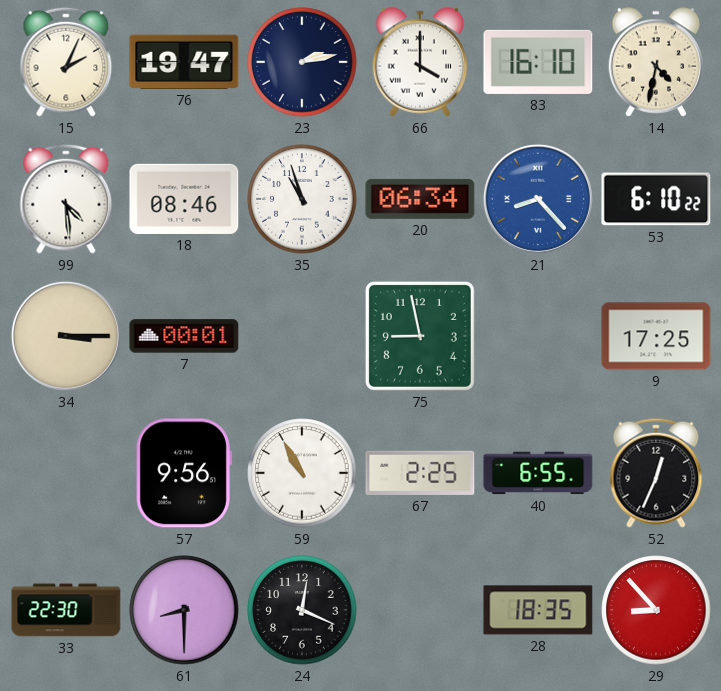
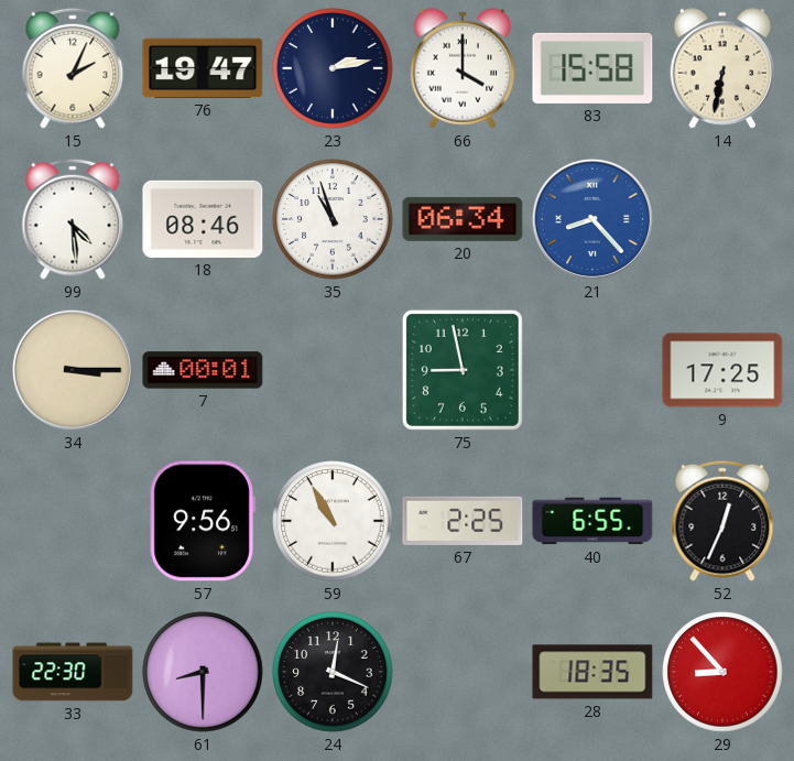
83: 16:10 -> 15:58
14: 4:32 -> 6:32
53: 6:10 -> none
